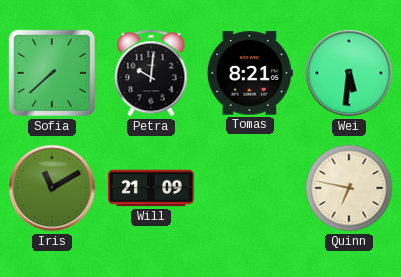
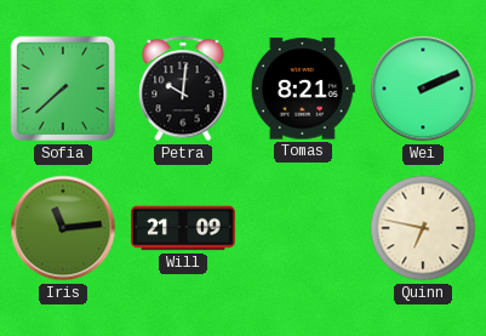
Wei: 5:31 -> 2:11
Iris: 11:10 -> 11:14
